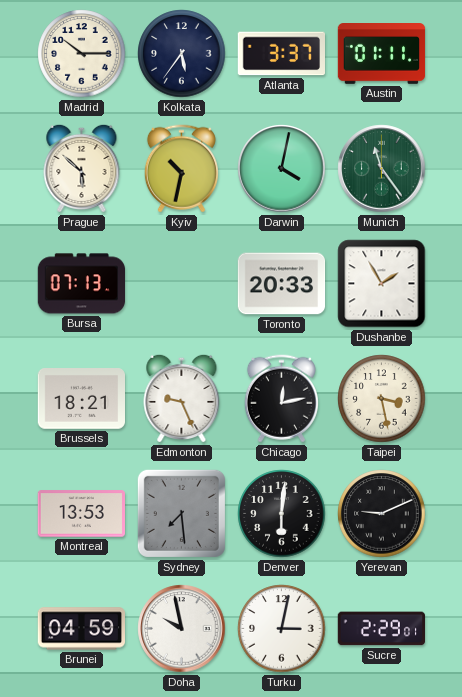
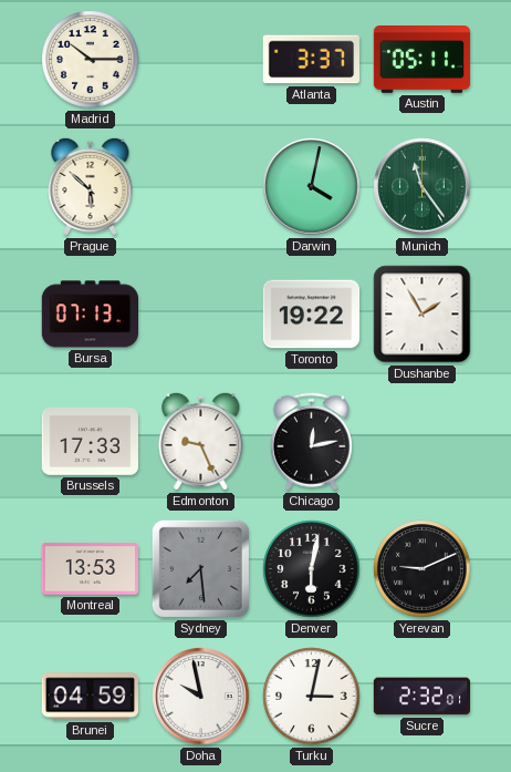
Kolkata: 5:36 -> none
Austin: 01:11 -> 05:11
Kyiv: 10:32 -> none
Toronto: 20:33 -> 19:22
Brussels: 18:21 -> 17:33
Taipei: 3:28 -> none
Denver: 6:01 -> 6:02
Sucre: 2:29 -> 2:32
